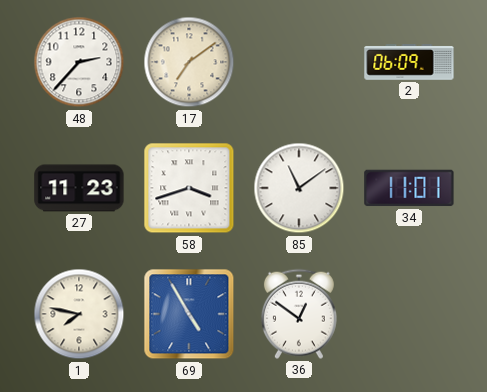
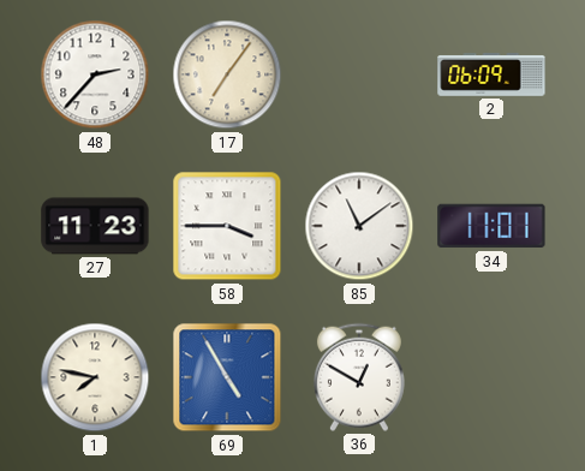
17: 7:09 -> 7:06
58: 3:42 -> 3:45
36: 12:51 -> 12:50
